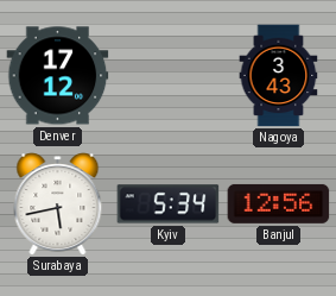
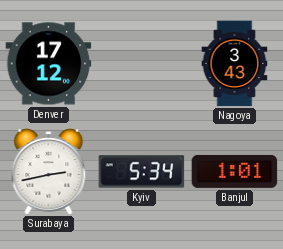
Surabaya: 5:43 -> 2:43
Banjul: 12:56 -> 1:01
